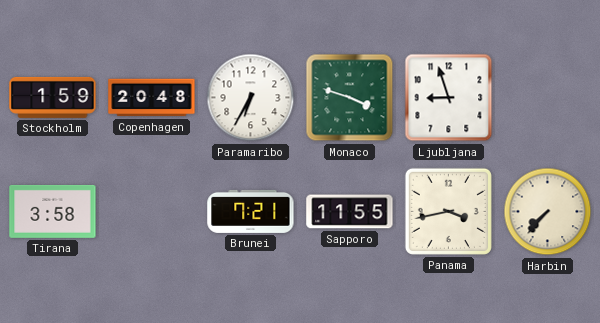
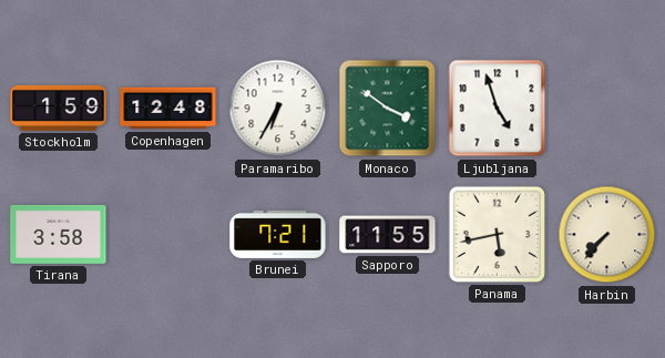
Copenhagen: 20:48 -> 12:48
Monaco: 3:48 -> 3:51
Ljubljana: 8:57 -> 4:57
Panama: 3:43 -> 5:43
